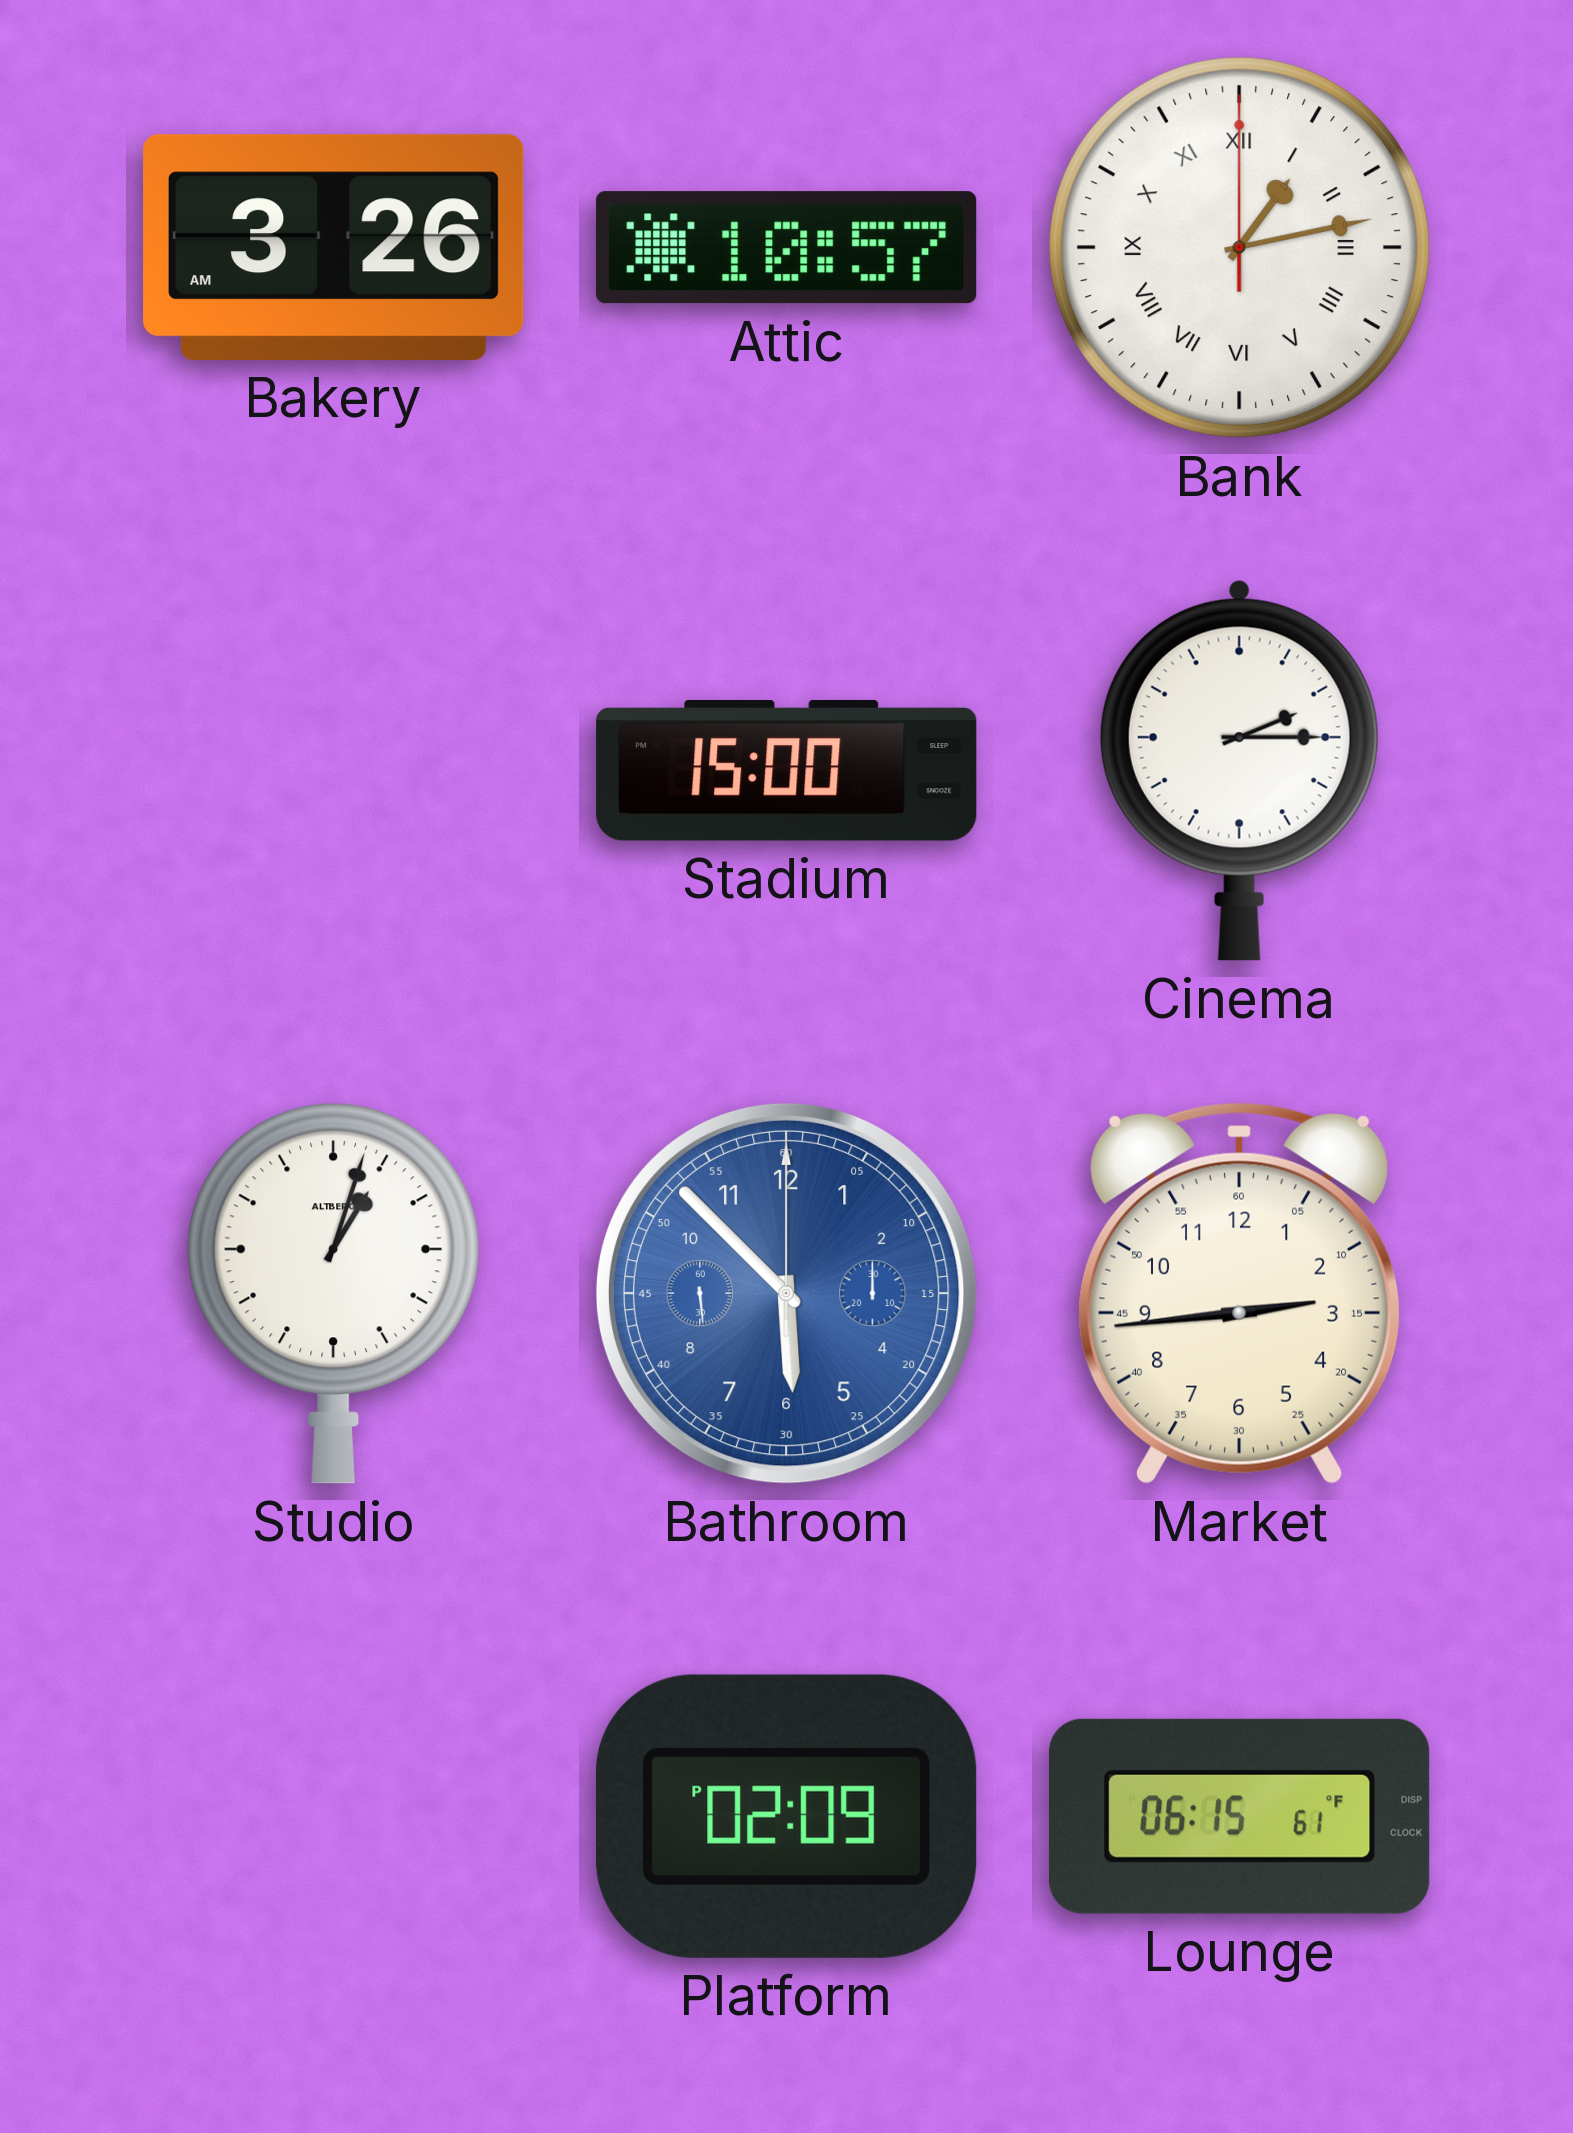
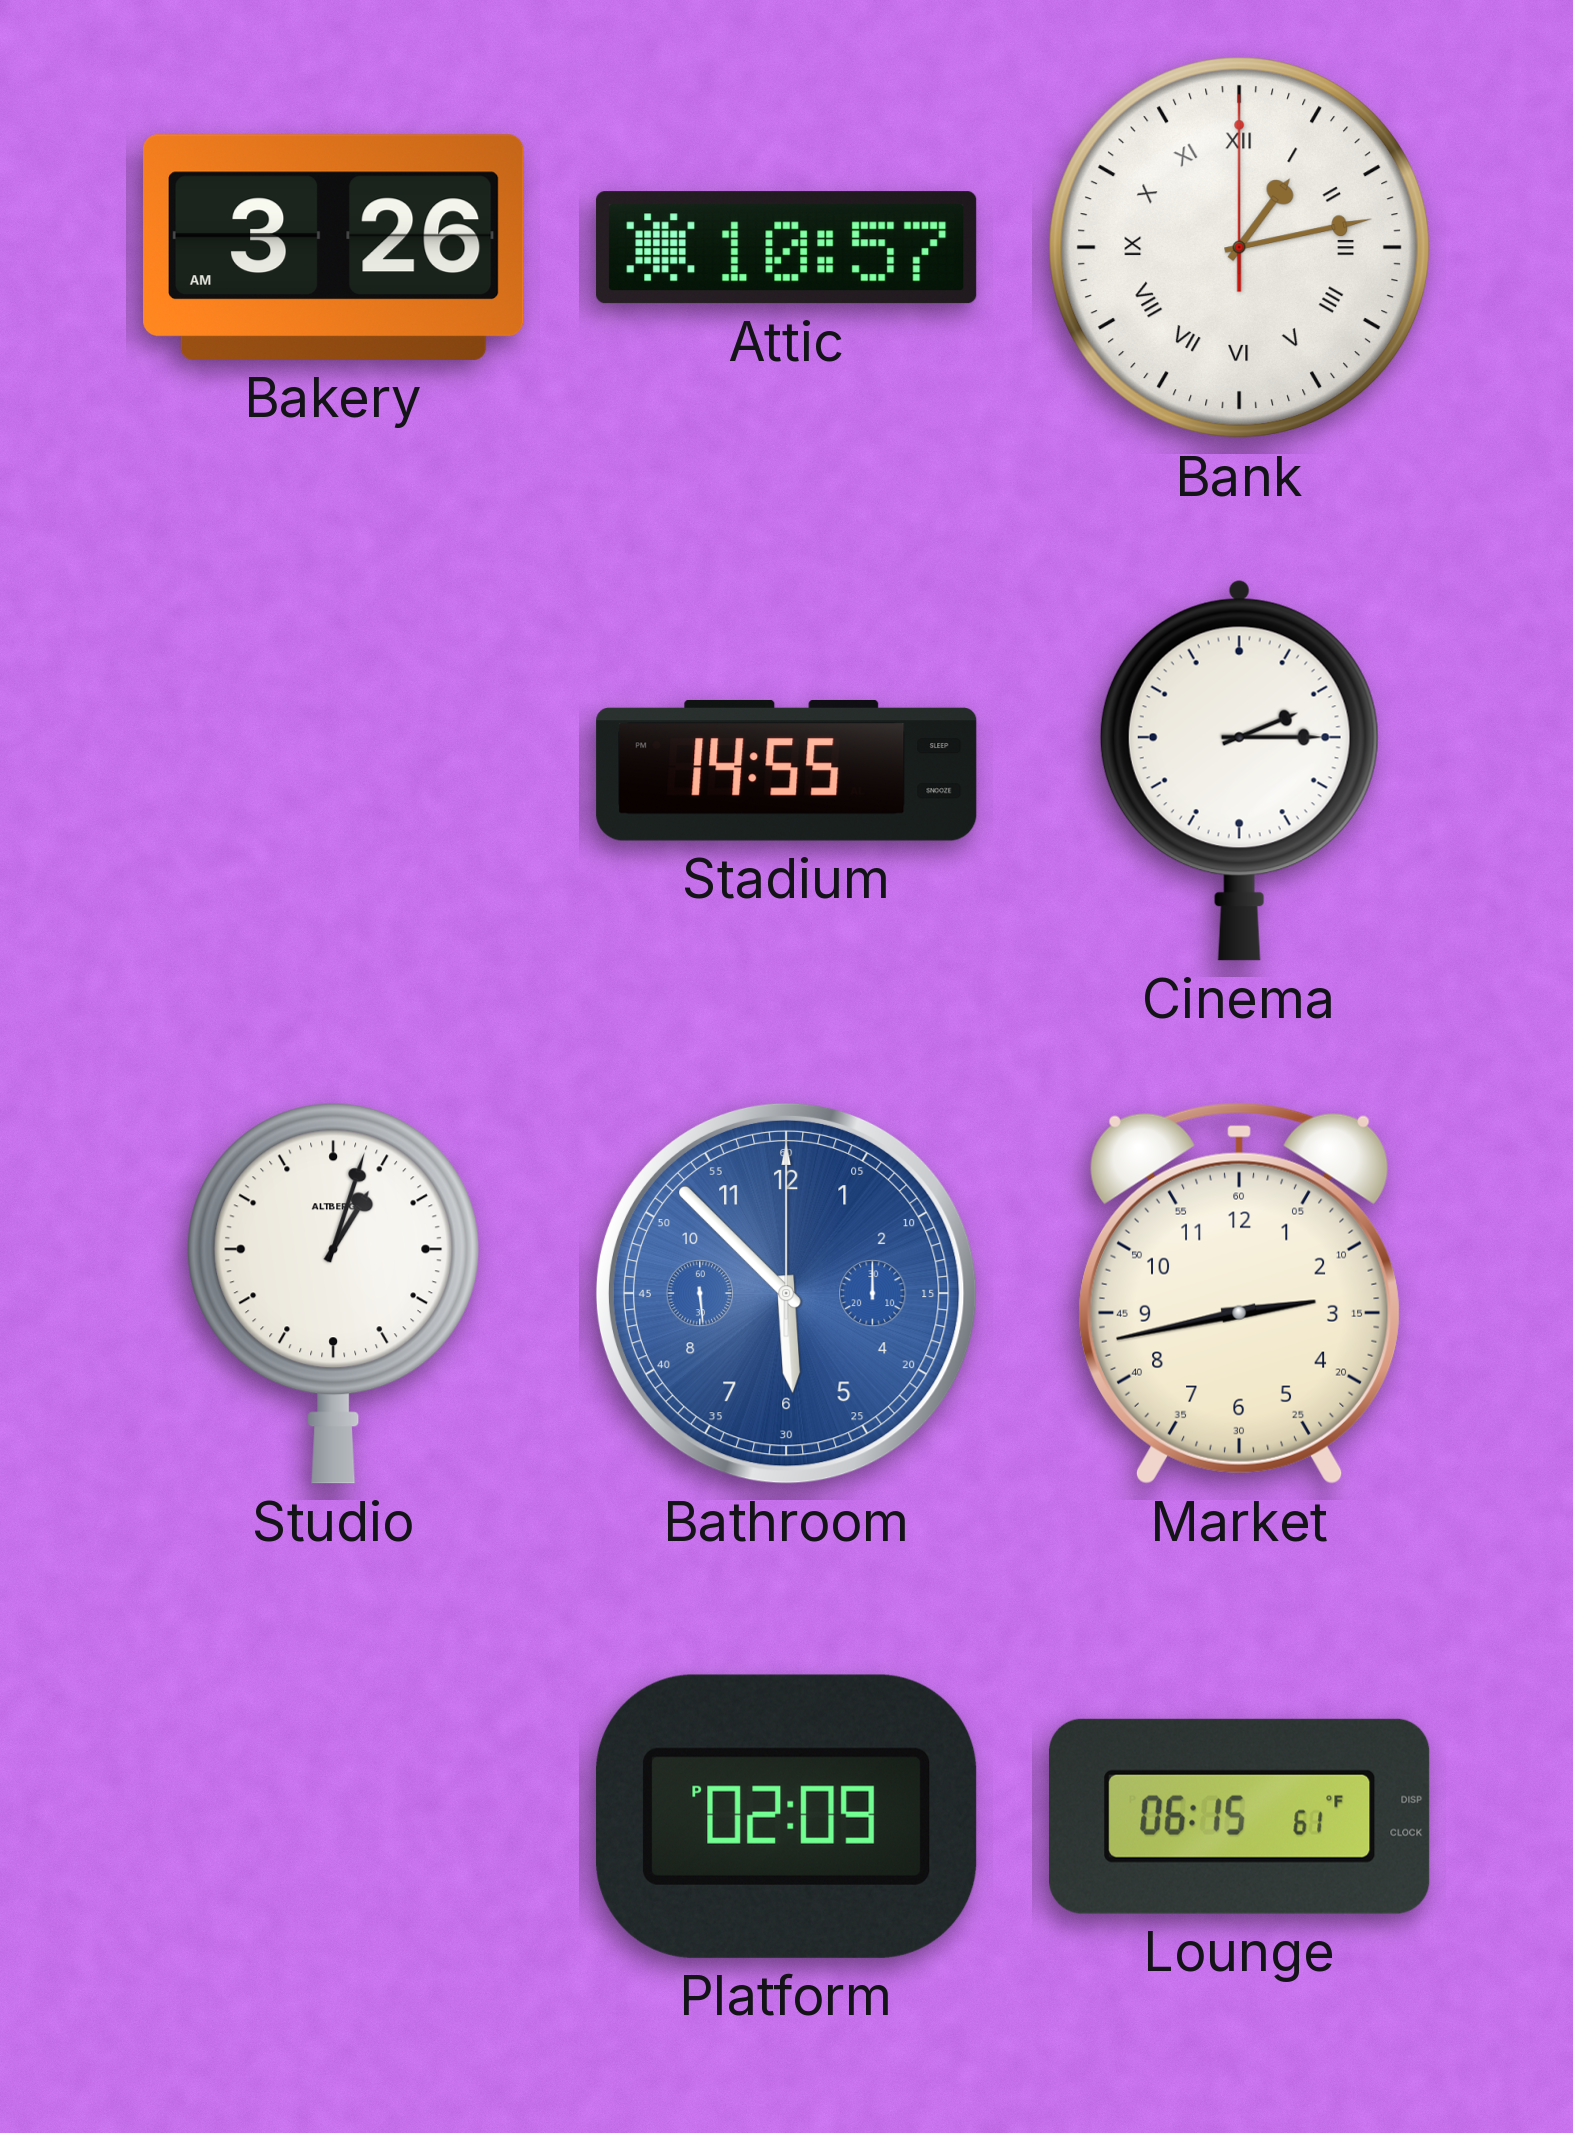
Stadium: 15:00 -> 14:55
Market: 2:44 -> 2:43
